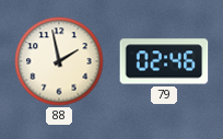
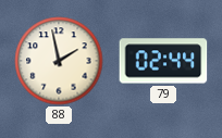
79: 02:46 -> 02:44
